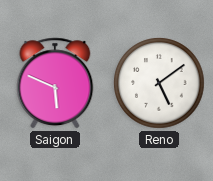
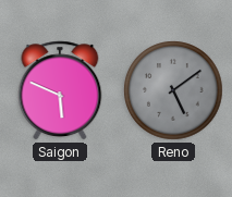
Reno dial: white -> grey
